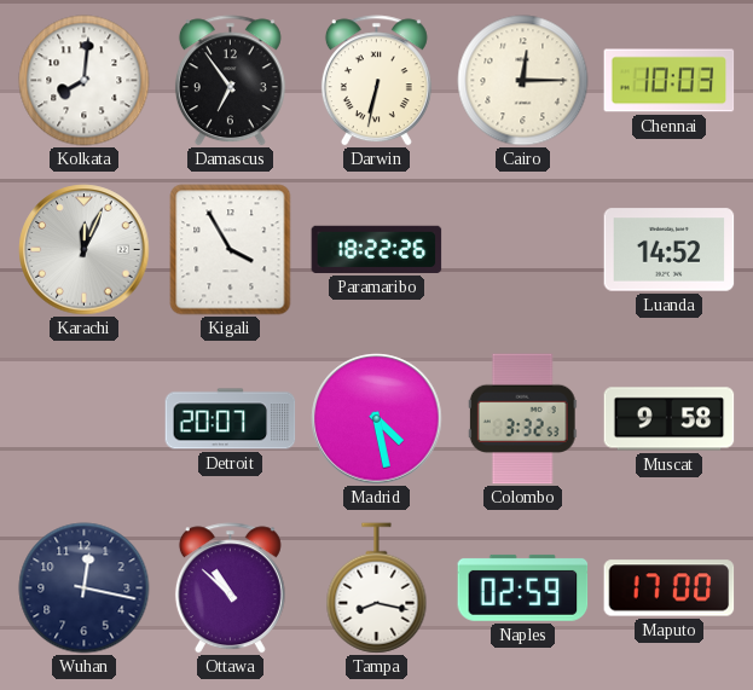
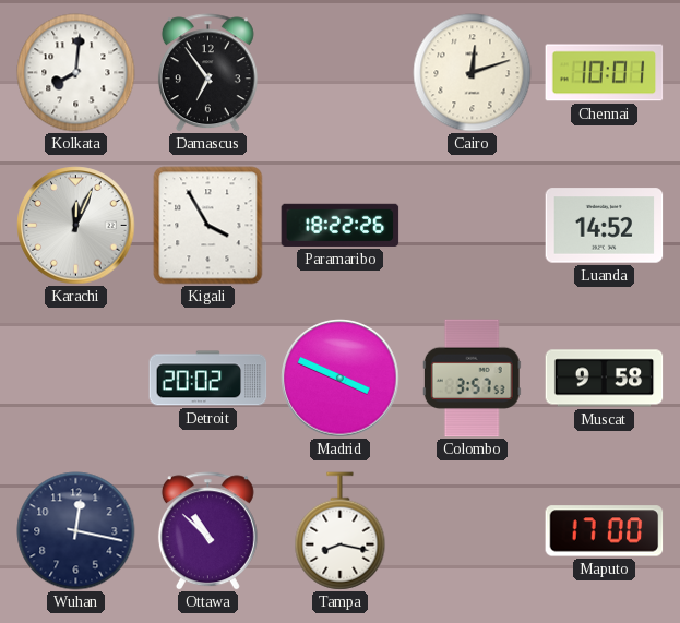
Darwin: 6:32 -> none
Cairo: 12:15 -> 12:12
Chennai: 10:03 -> 10:01
Detroit: 20:07 -> 20:02
Madrid: 4:28 -> 3:49
Colombo: 3:32 -> 3:57
Naples: 02:59 -> none
